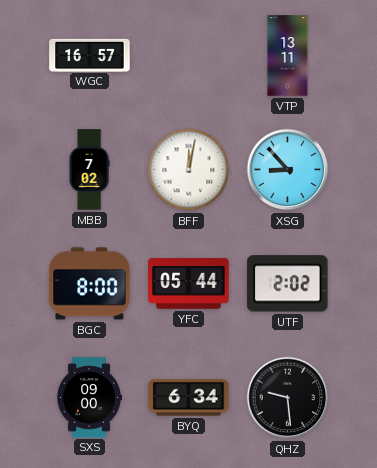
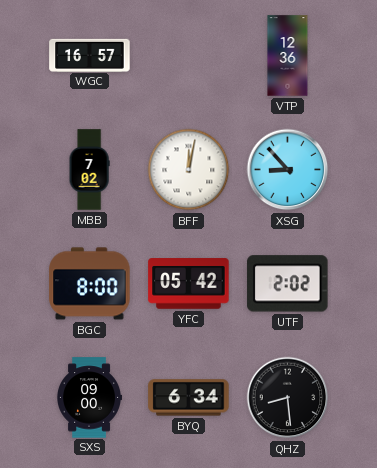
VTP: 13:11 -> 12:36
YFC: 05:44 -> 05:42
QHZ: 9:29 -> 8:29
